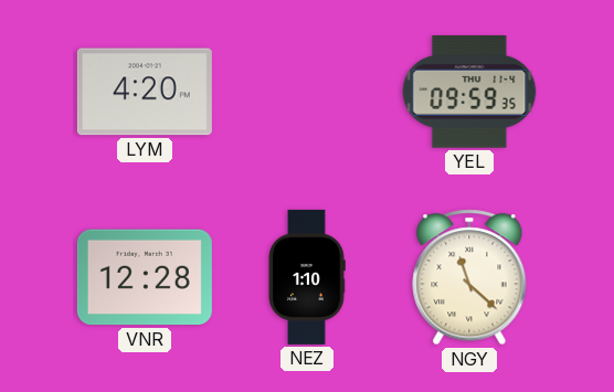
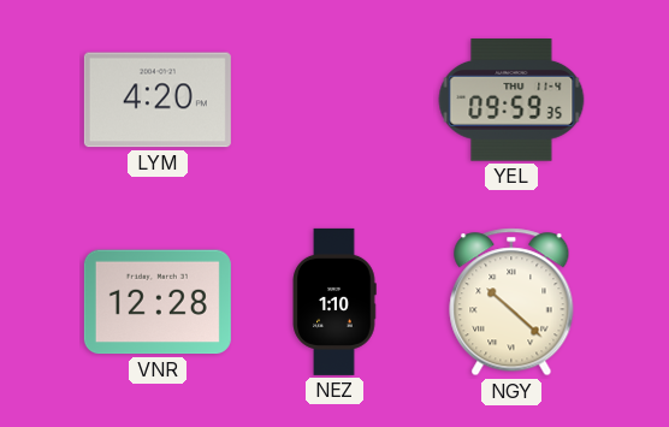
NGY: 11:22 -> 10:22
